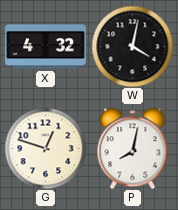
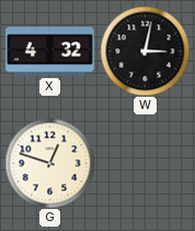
W: 4:02 -> 3:02
P: 8:02 -> none
